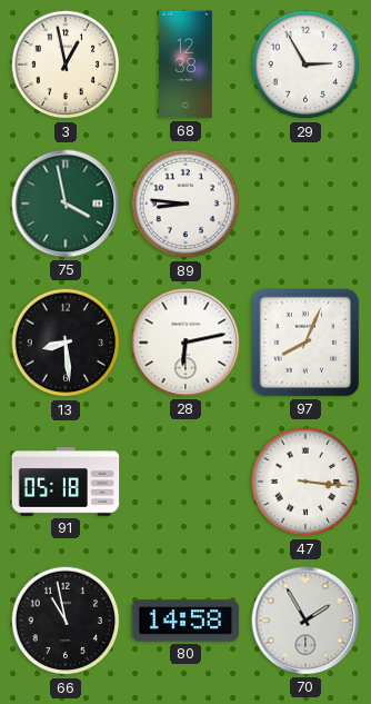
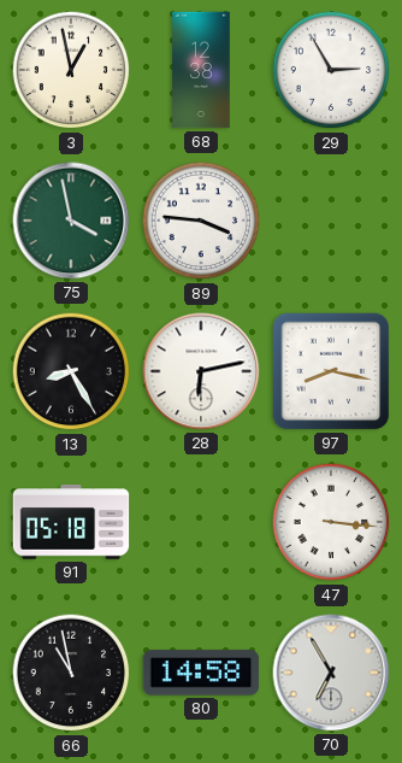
89: 8:46 -> 3:46
13: 8:29 -> 8:25
97: 8:04 -> 8:17
70: 1:55 -> 6:55
